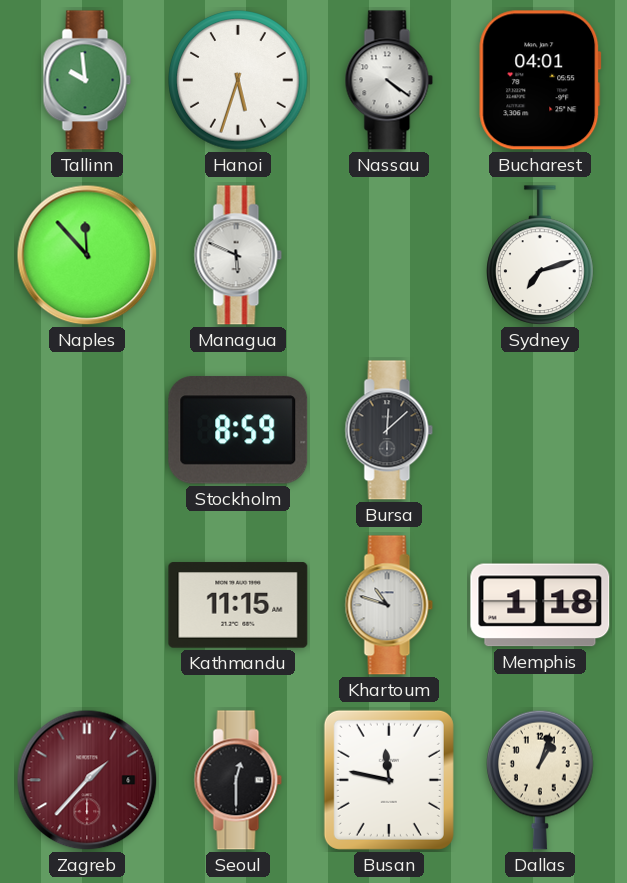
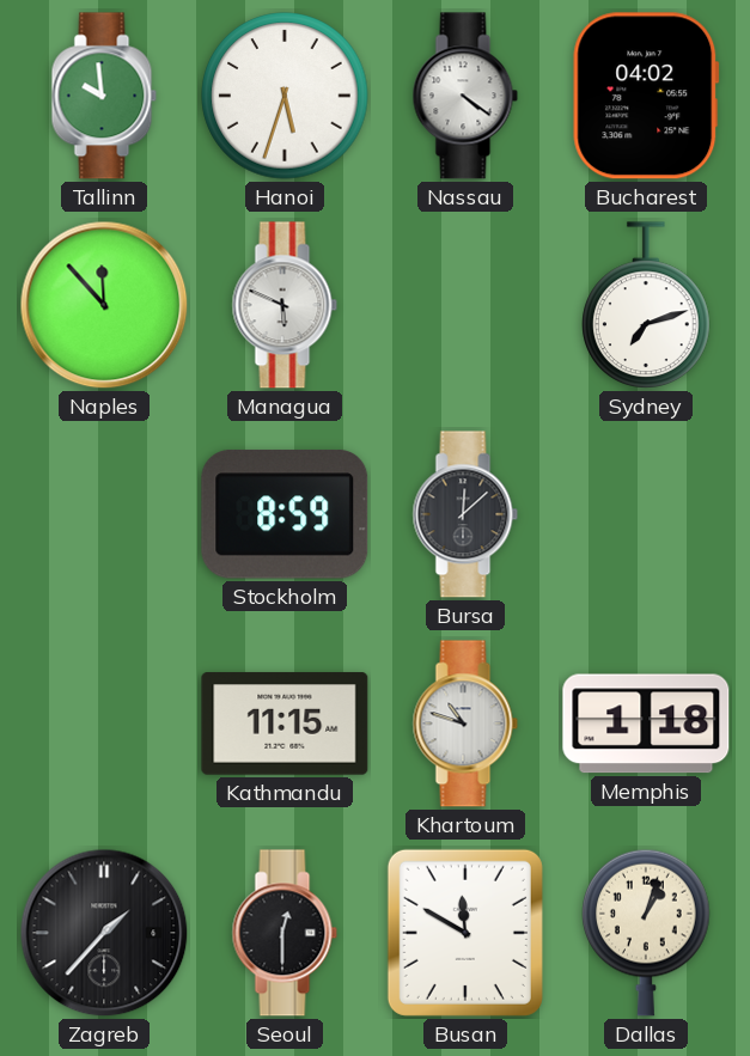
Bucharest: 04:01 -> 04:02
Zagreb dial: burgundy -> black
Busan: 11:47 -> 11:50
